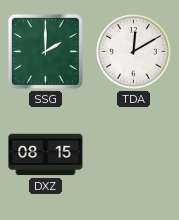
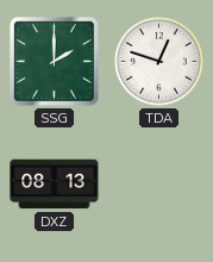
TDA: 12:10 -> 12:48
DXZ: 08:15 -> 08:13
